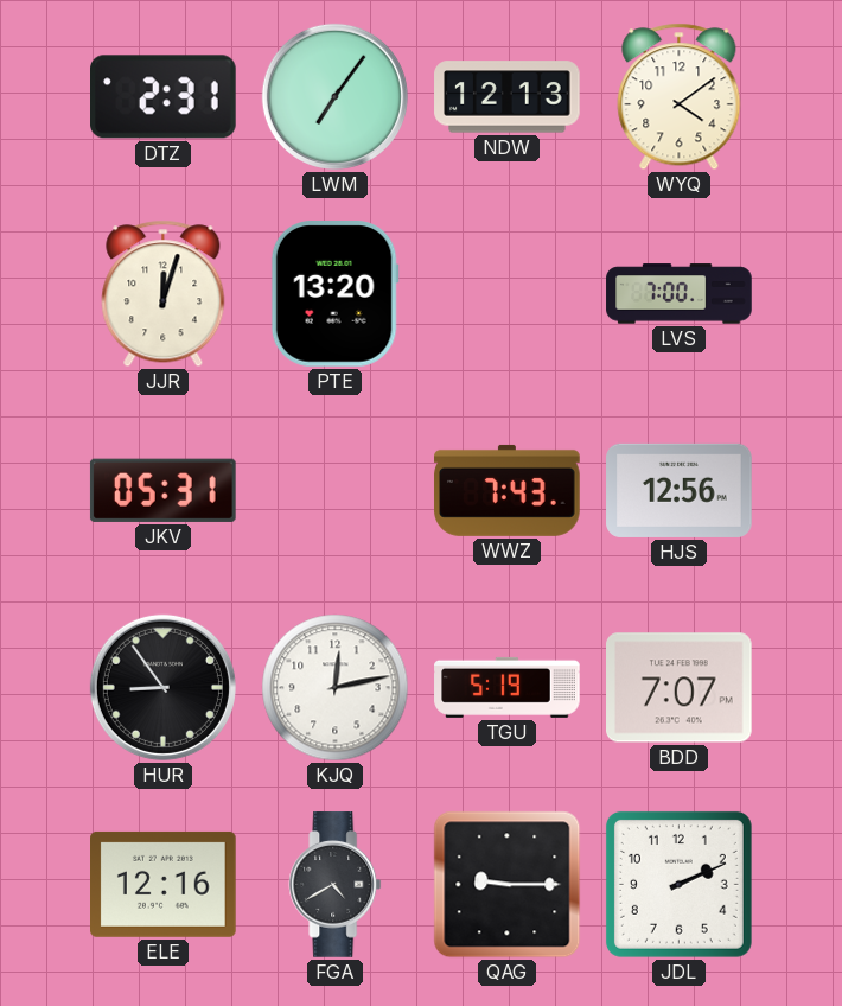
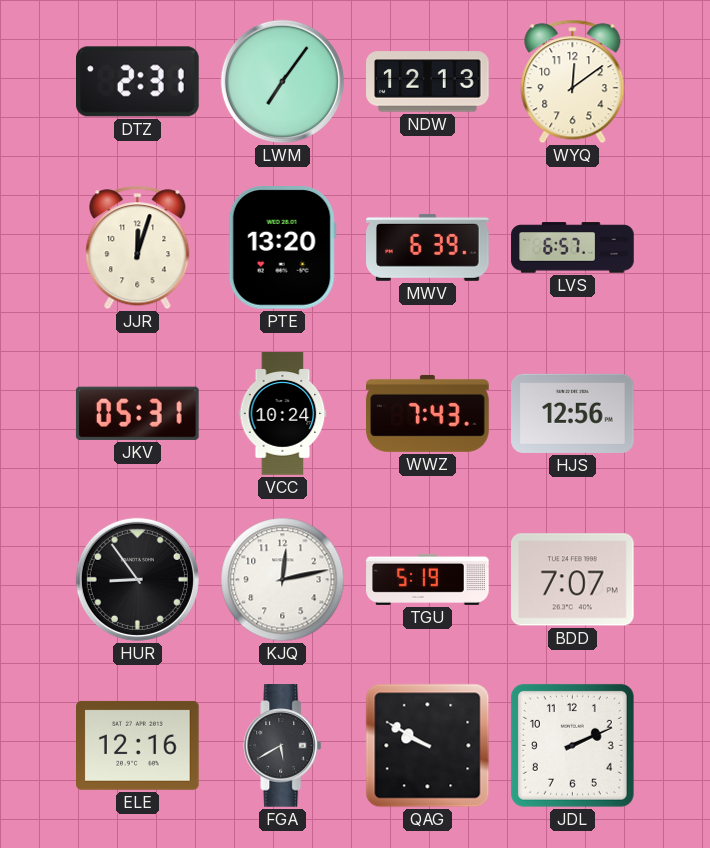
WYQ: 4:09 -> 12:09
MWV: none -> 6:39
LVS: 7:00 -> 6:57
VCC: none -> 10:24
FGA: 4:40 -> 5:40
QAG: 9:15 -> 9:50
